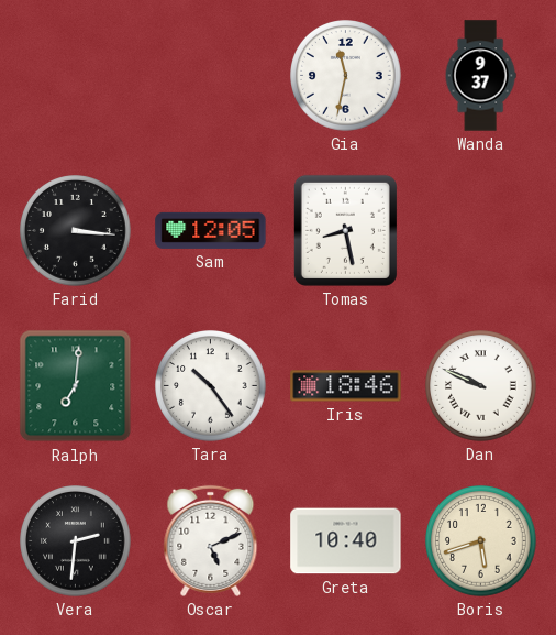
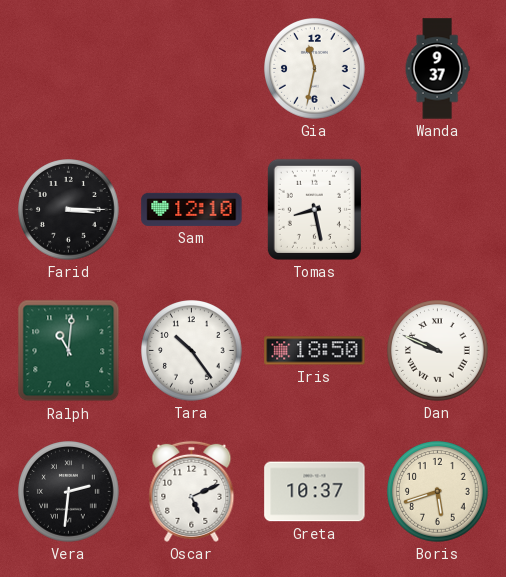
Farid: 3:16 -> 3:15
Sam: 12:05 -> 12:10
Ralph: 7:01 -> 11:01
Iris: 18:46 -> 18:50
Greta: 10:40 -> 10:37
